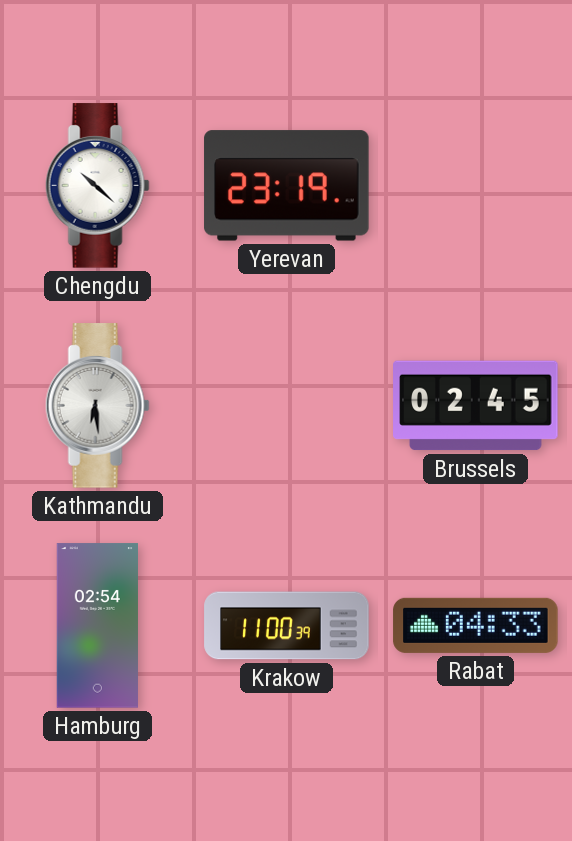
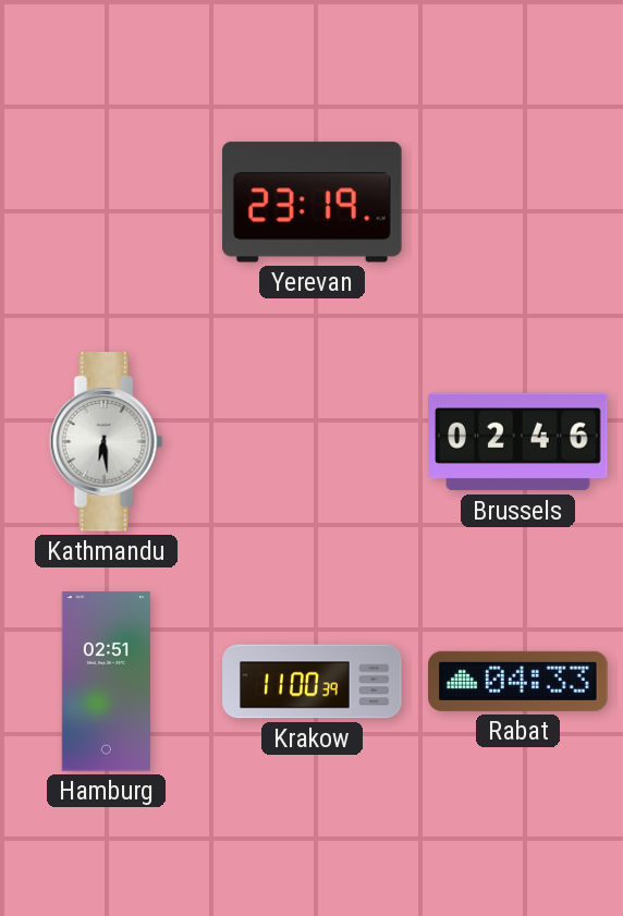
Chengdu: 10:22 -> none
Brussels: 02:45 -> 02:46
Hamburg: 02:54 -> 02:51
